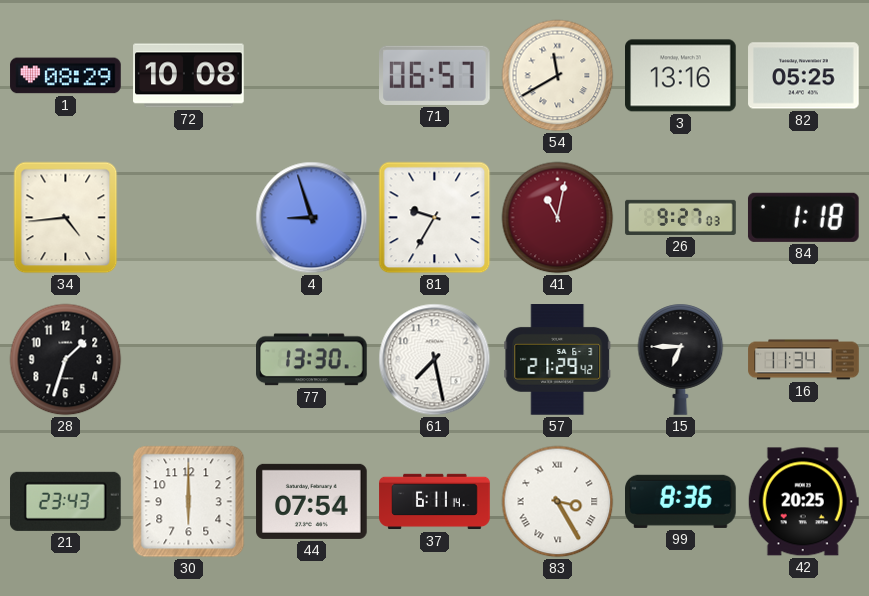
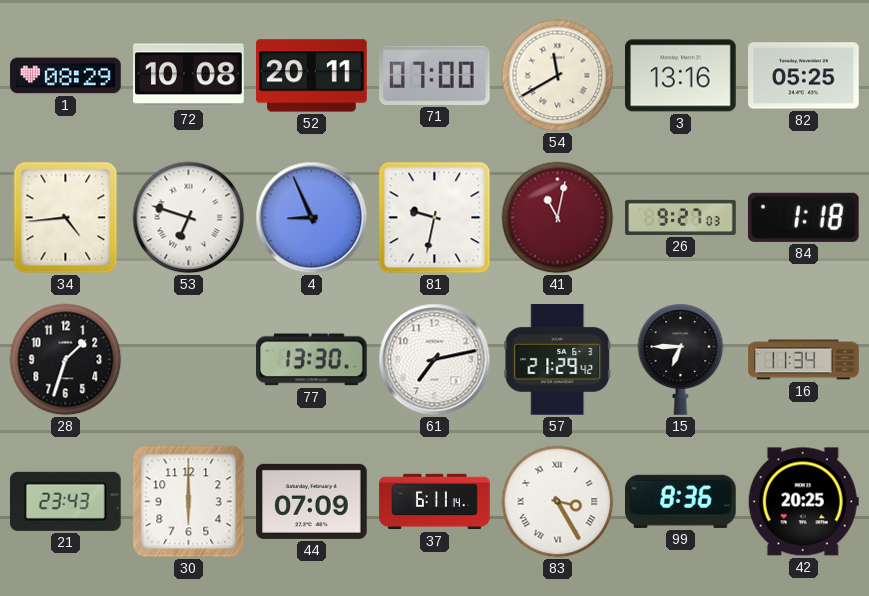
52: none -> 20:11
71: 06:57 -> 07:00
53: none -> 6:48
4: 8:57 -> 8:56
81: 9:35 -> 9:32
61: 7:28 -> 7:13
44: 07:54 -> 07:09
